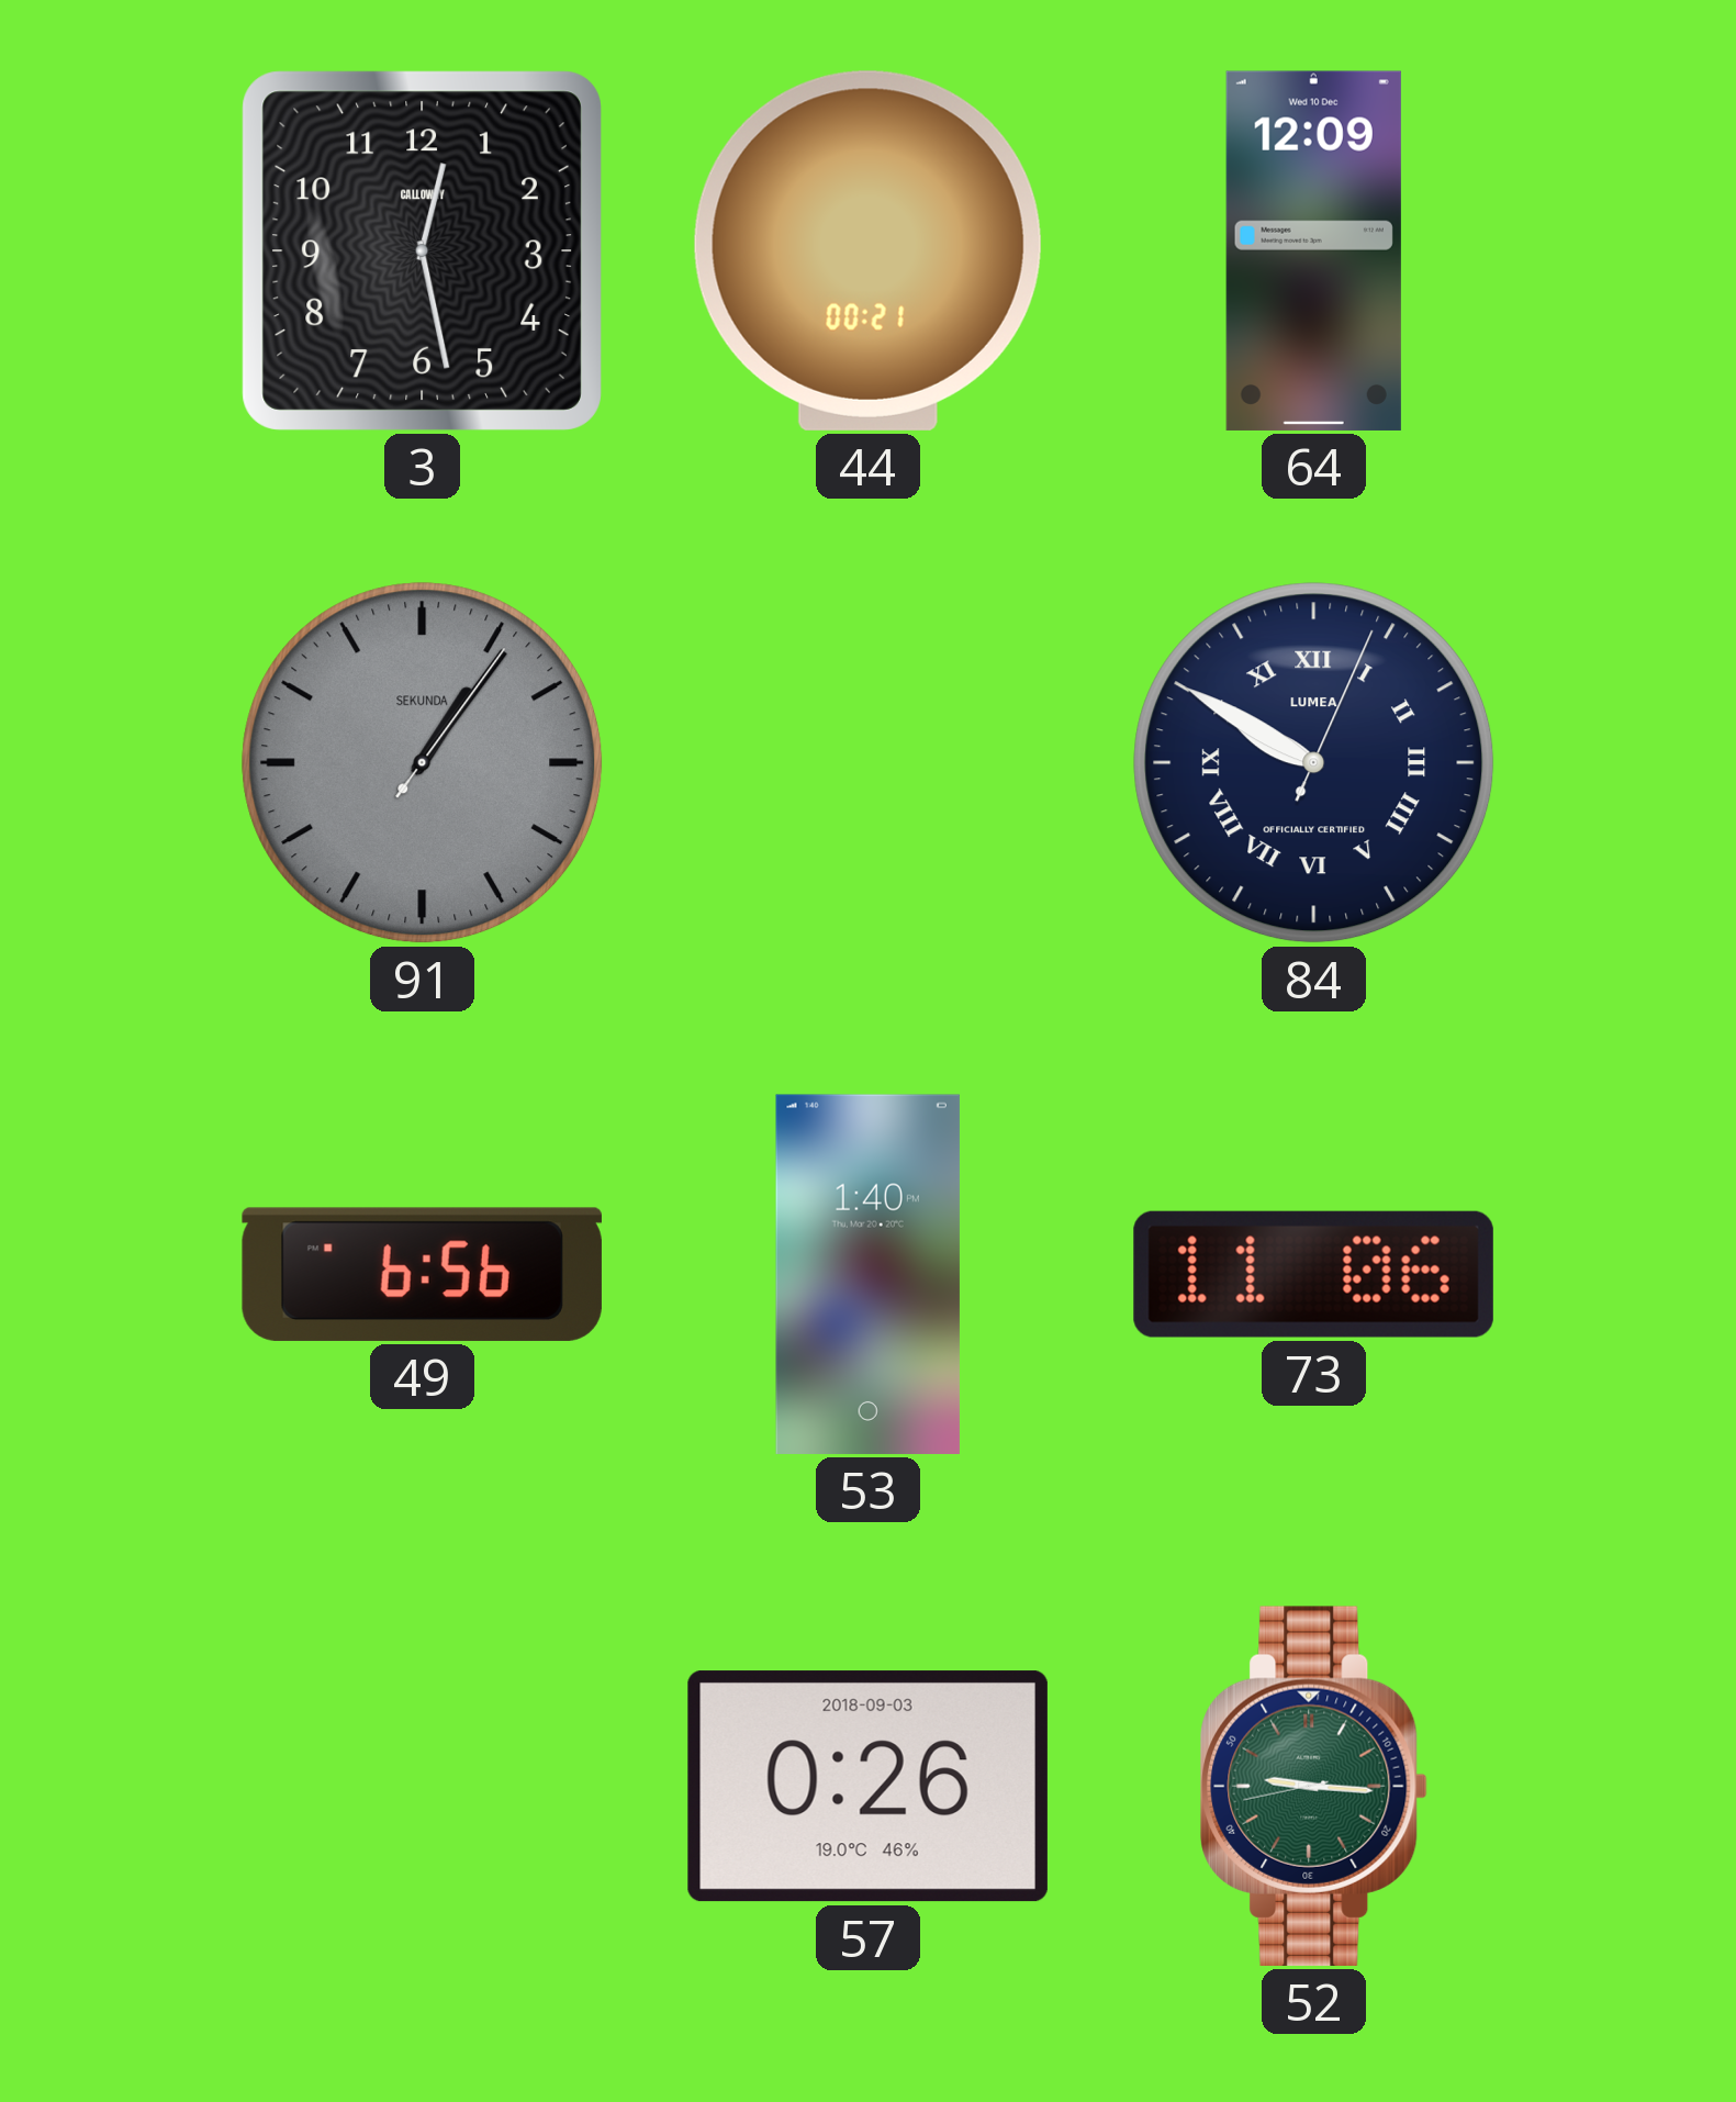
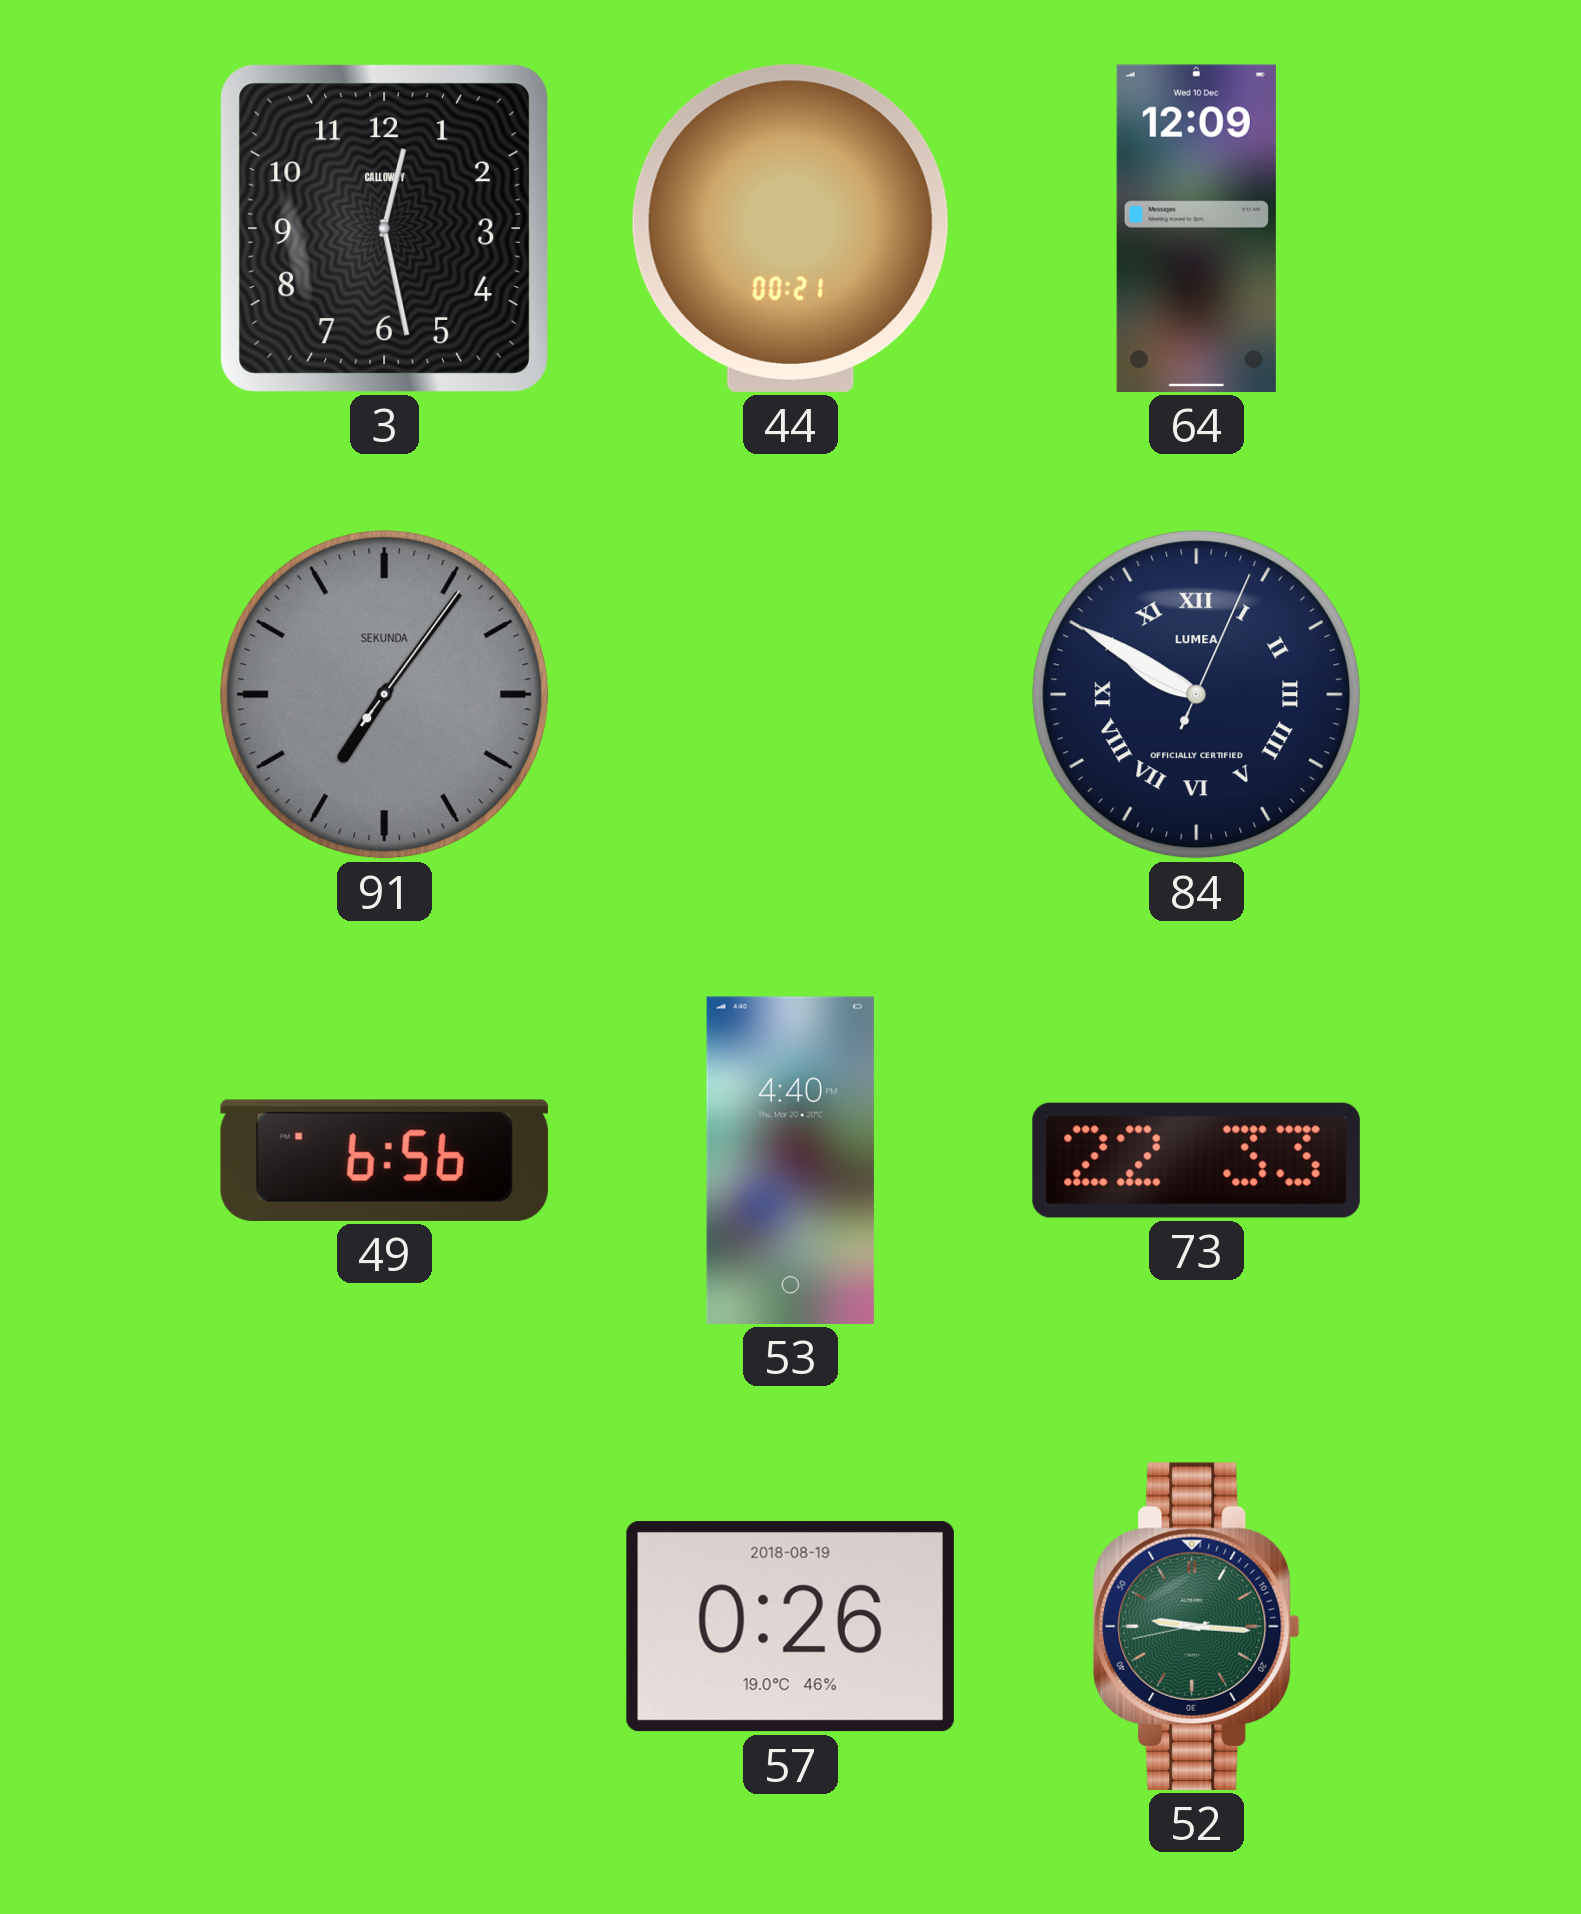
91: 1:06 -> 7:06
53: 1:40 -> 4:40
73: 11:06 -> 22:33
57 date: 2018-09-03 -> 2018-08-19
